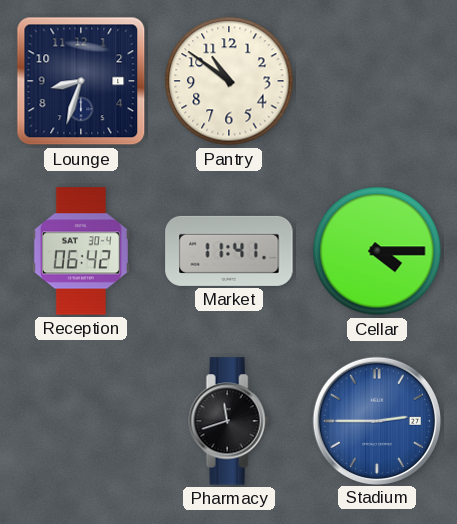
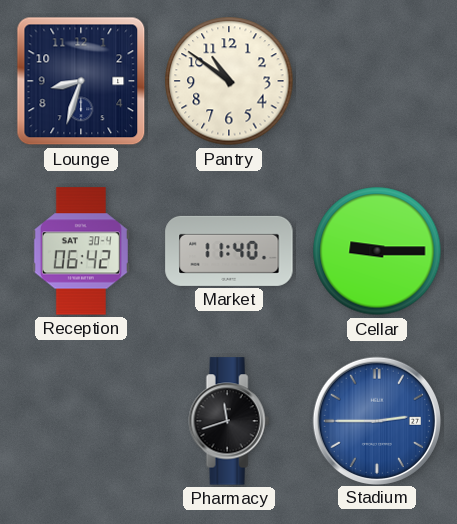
Market: 11:41 -> 11:40
Cellar: 4:15 -> 9:15
